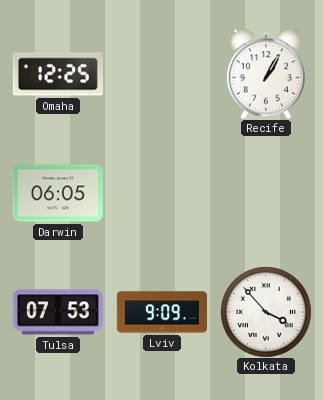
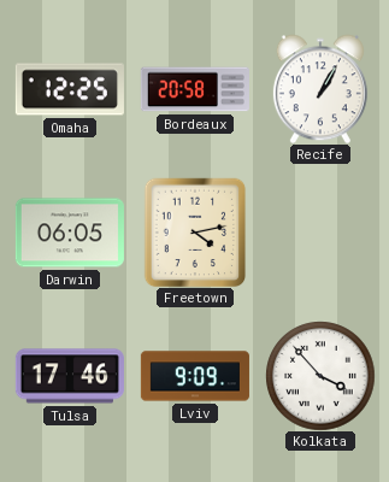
Bordeaux: none -> 20:58
Freetown: none -> 4:13
Tulsa: 07:53 -> 17:46
